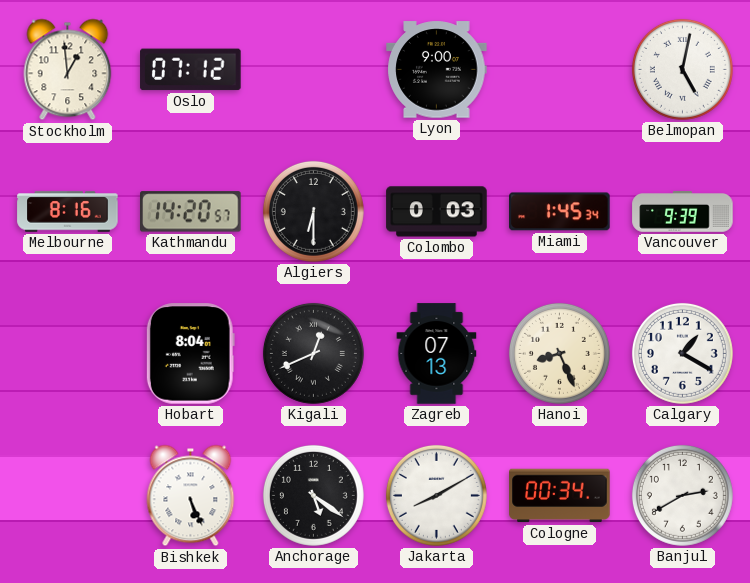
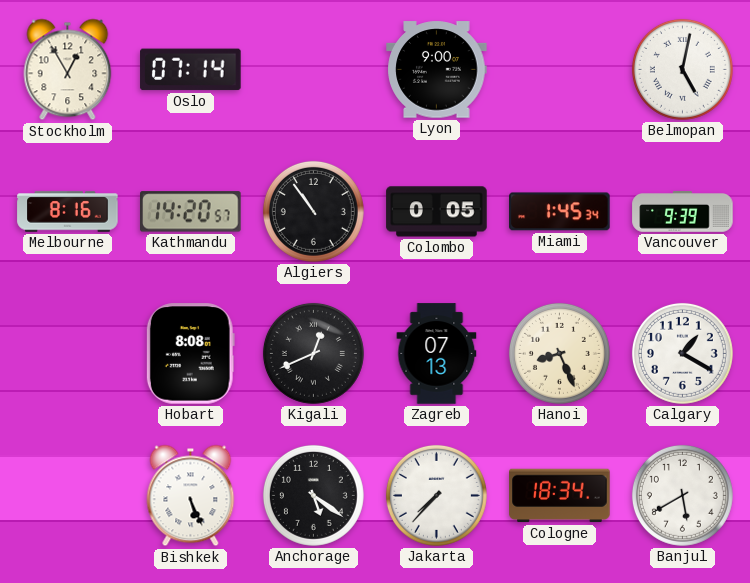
Stockholm: 12:59 -> 12:55
Oslo: 07:12 -> 07:14
Algiers: 6:30 -> 10:54
Colombo: 0:03 -> 0:05
Hobart: 8:04 -> 8:08
Jakarta: 8:10 -> 7:37
Cologne: 00:34 -> 18:34
Banjul: 2:40 -> 5:40
